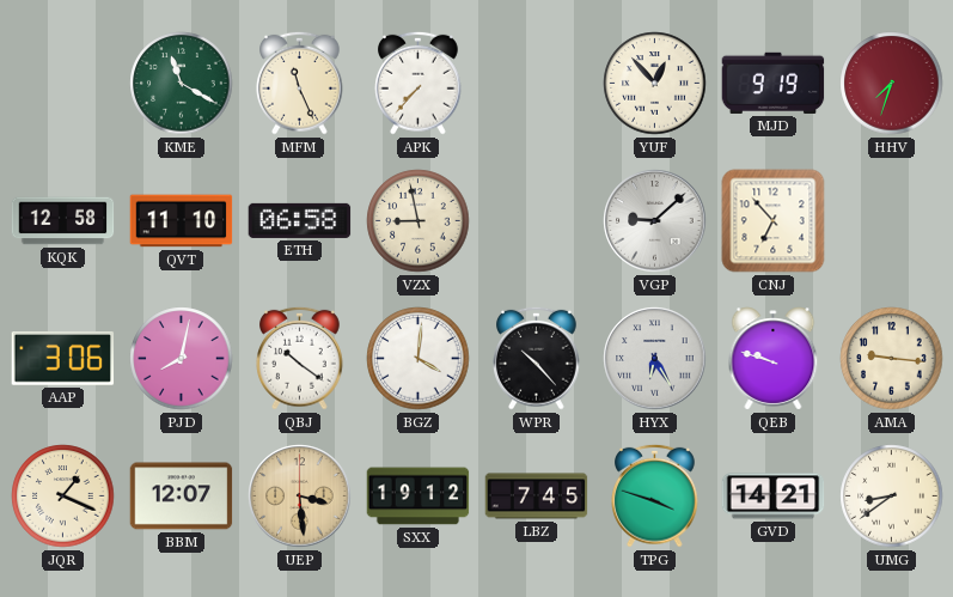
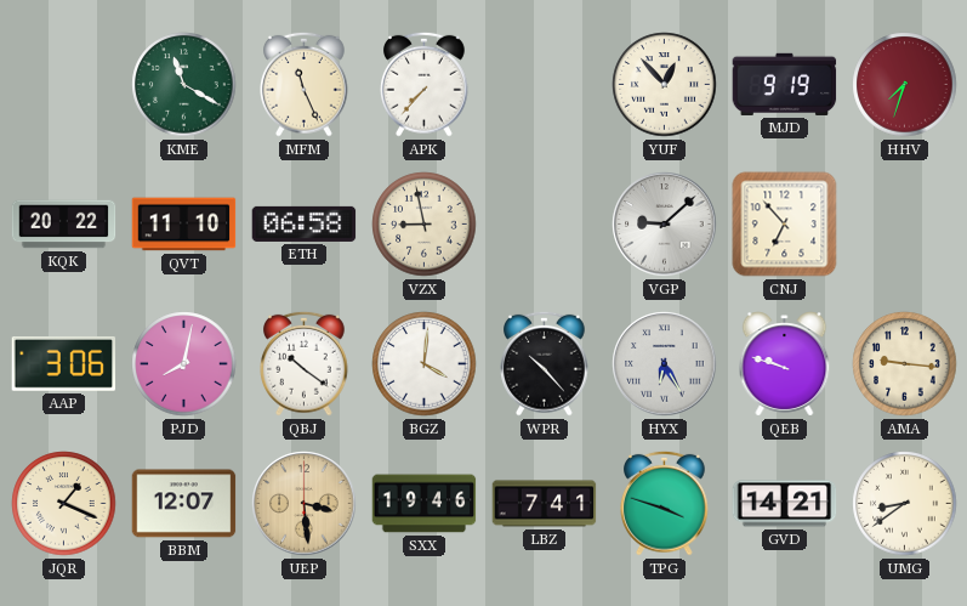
KQK: 12:58 -> 20:22
SXX: 19:12 -> 19:46
LBZ: 7:45 -> 7:41
